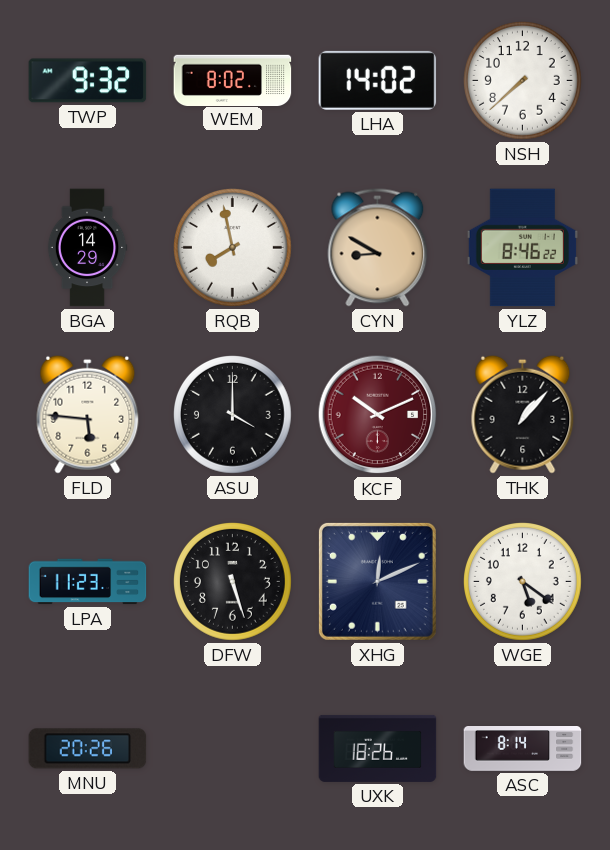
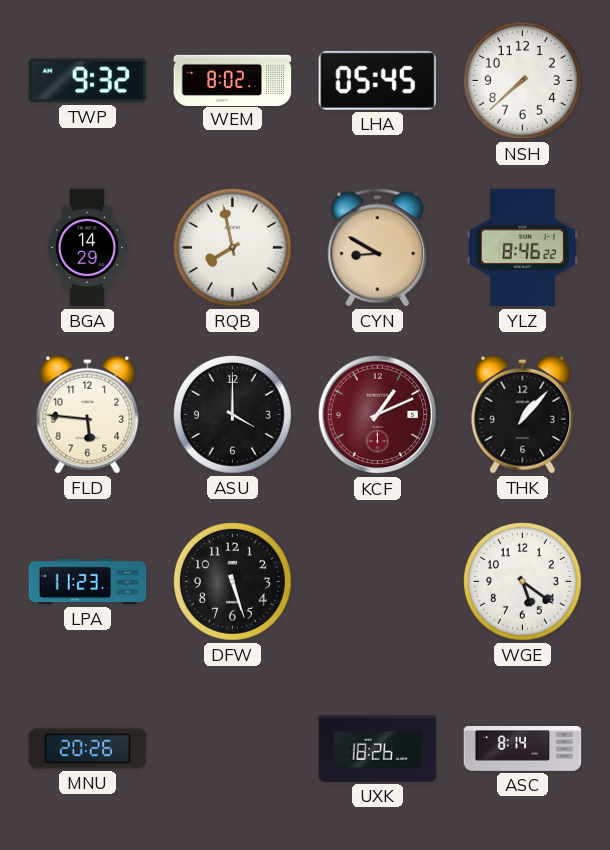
LHA: 14:02 -> 05:45
KCF: 10:11 -> 1:11
XHG: 12:11 -> none
